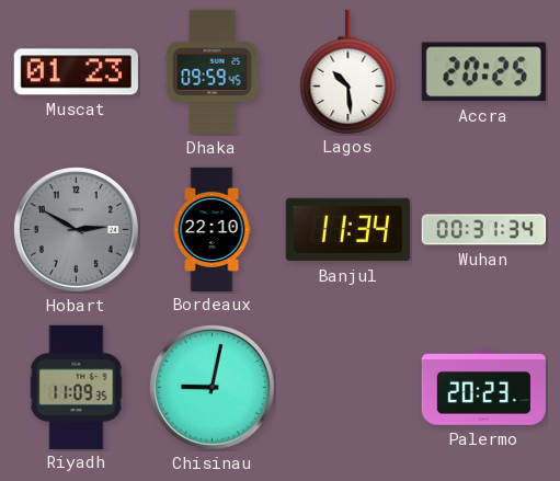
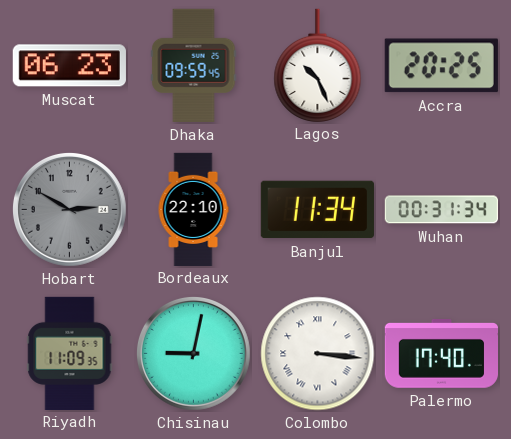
Muscat: 01:23 -> 06:23
Lagos: 10:29 -> 10:26
Colombo: none -> 3:16
Palermo: 20:23 -> 17:40
